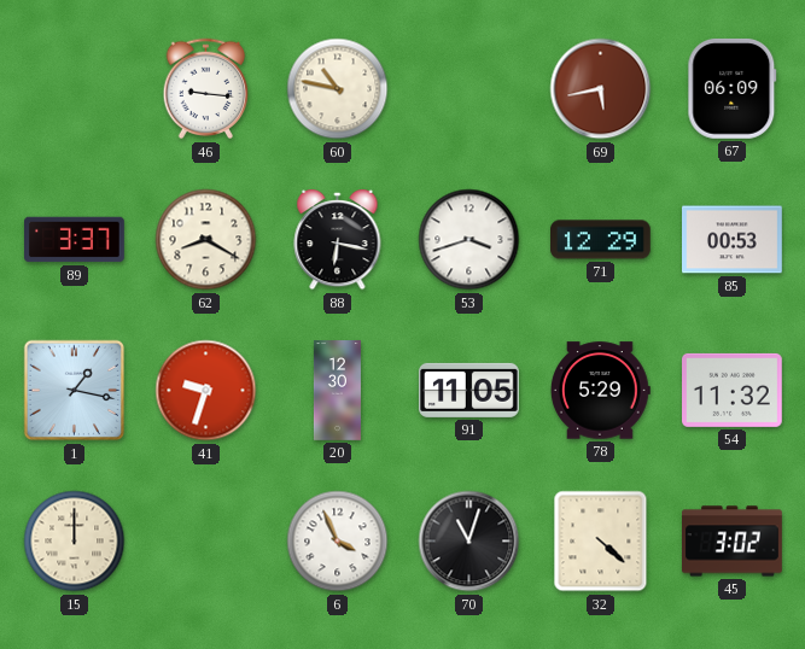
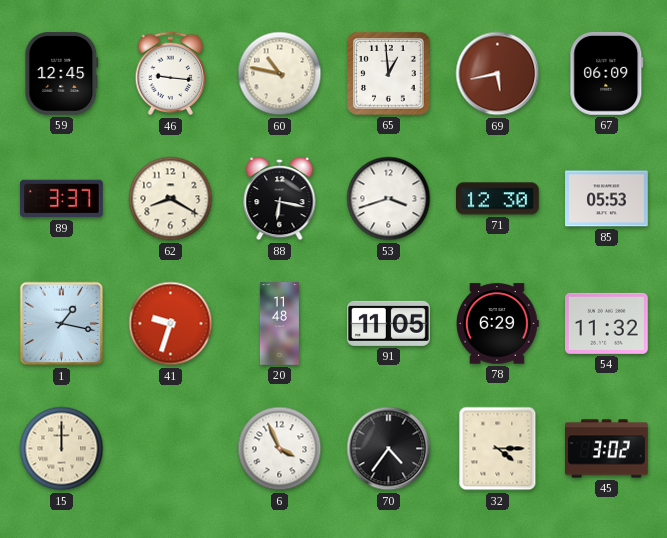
59: none -> 12:45
65: none -> 12:59
71: 12:29 -> 12:30
85: 00:53 -> 05:53
20: 12:30 -> 11:48
78: 5:29 -> 6:29
70: 11:03 -> 4:36
32: 4:22 -> 4:15
